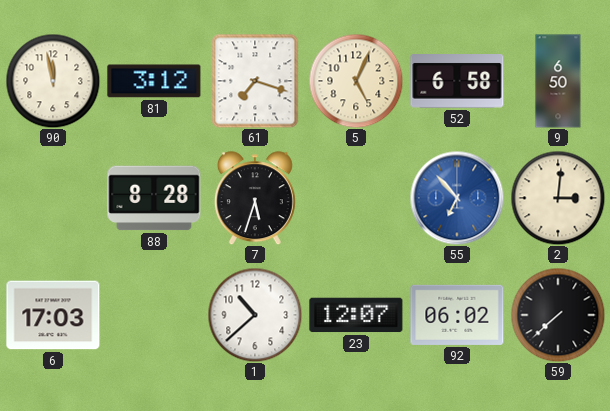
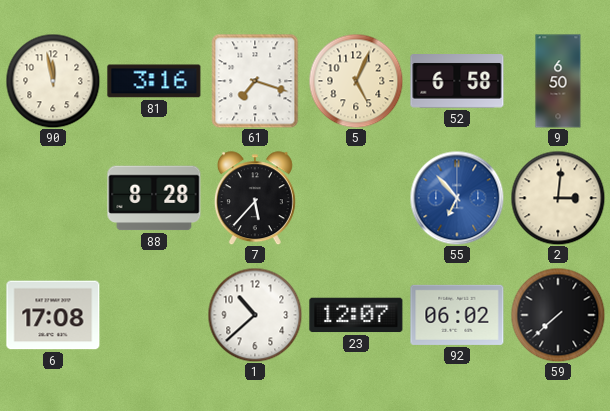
81: 3:12 -> 3:16
7: 5:33 -> 5:37
6: 17:03 -> 17:08
